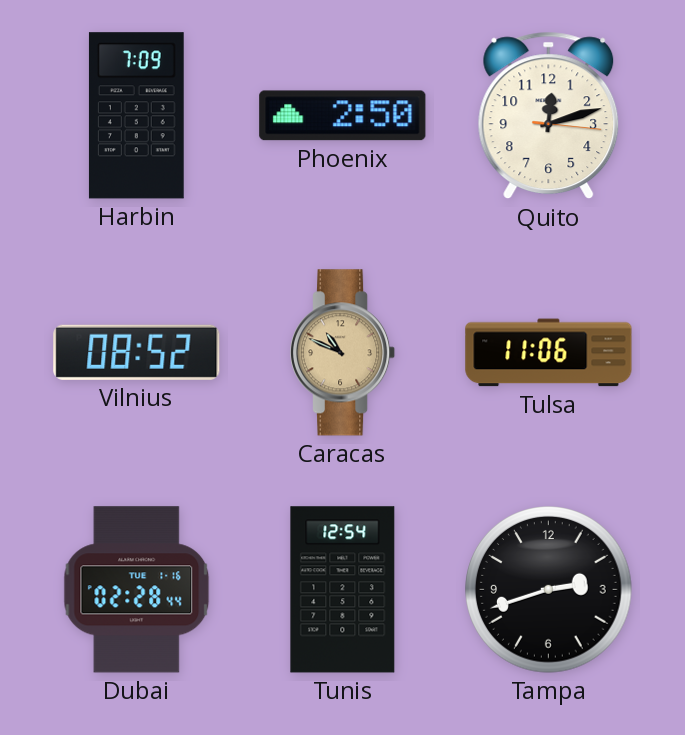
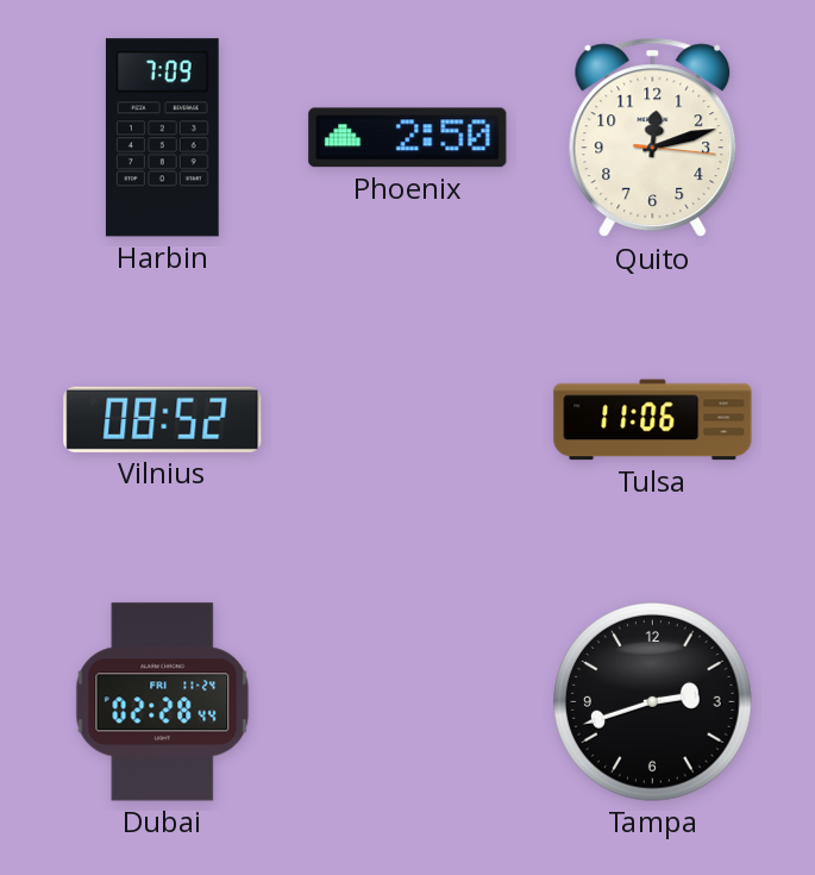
Caracas: 10:49 -> none
Dubai date: TUE 1-16 -> FRI 11-24
Tunis: 12:54 -> none
